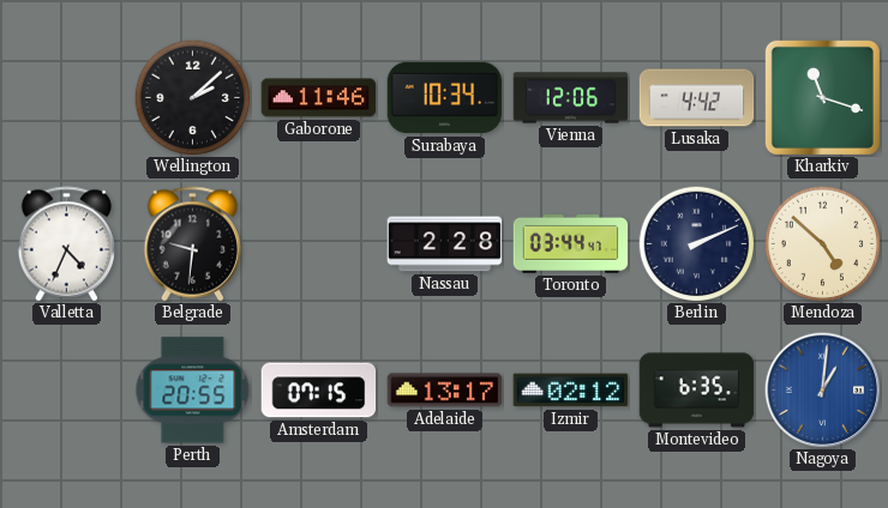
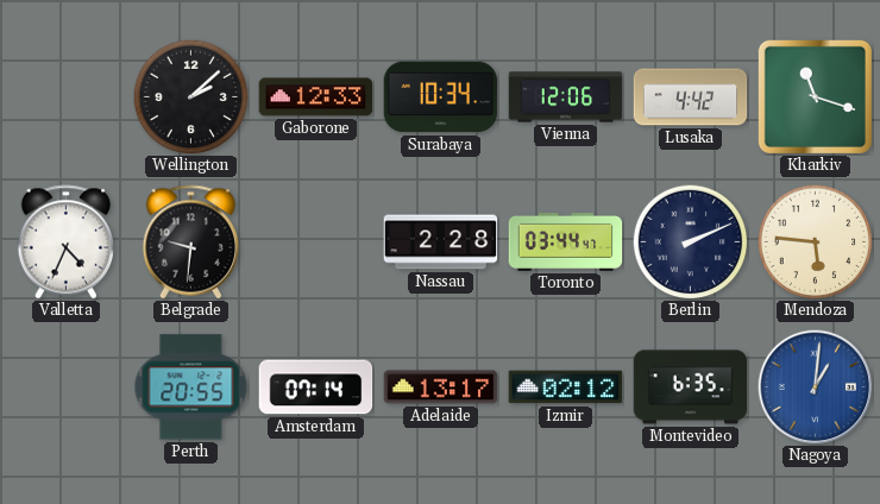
Gaborone: 11:46 -> 12:33
Mendoza: 4:52 -> 5:46
Amsterdam: 07:15 -> 07:14
